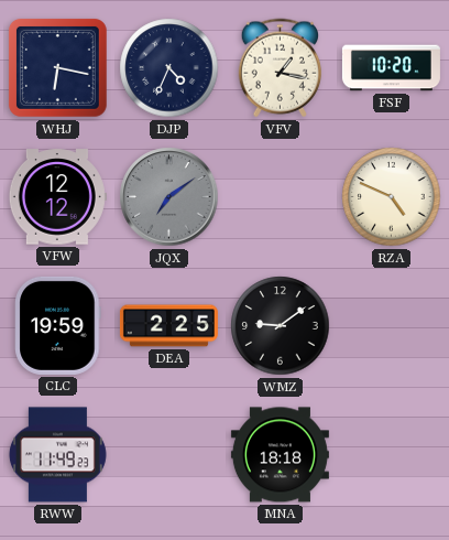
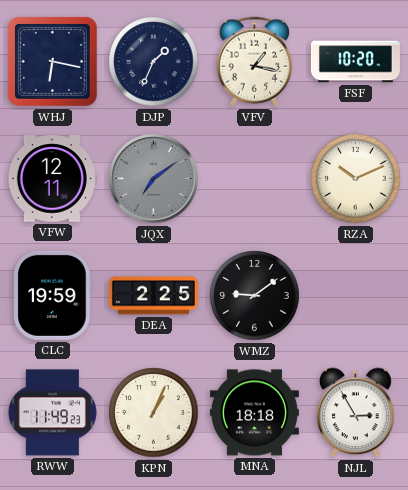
DJP: 4:34 -> 1:34
VFW: 12:12 -> 12:11
RZA: 4:49 -> 10:11
KPN: none -> 1:04
NJL: none -> 2:55
